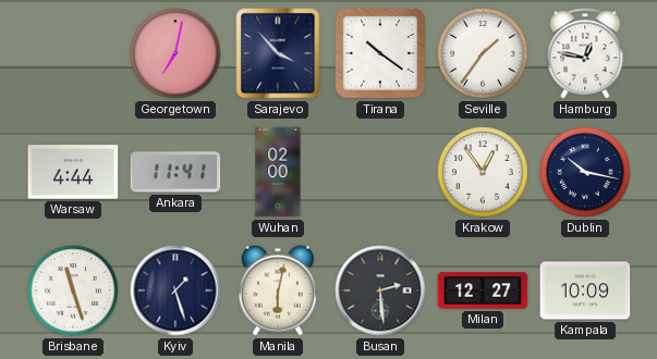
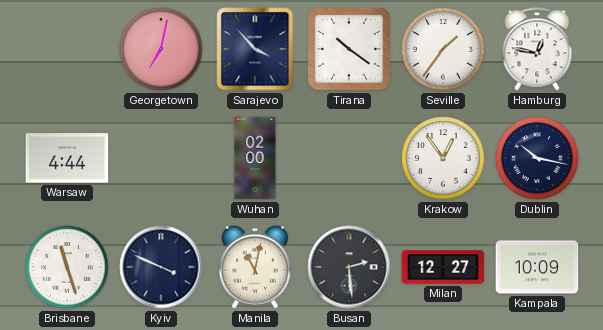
Ankara: 11:41 -> none
Kyiv: 1:27 -> 3:49
Manila: 6:02 -> 11:02
